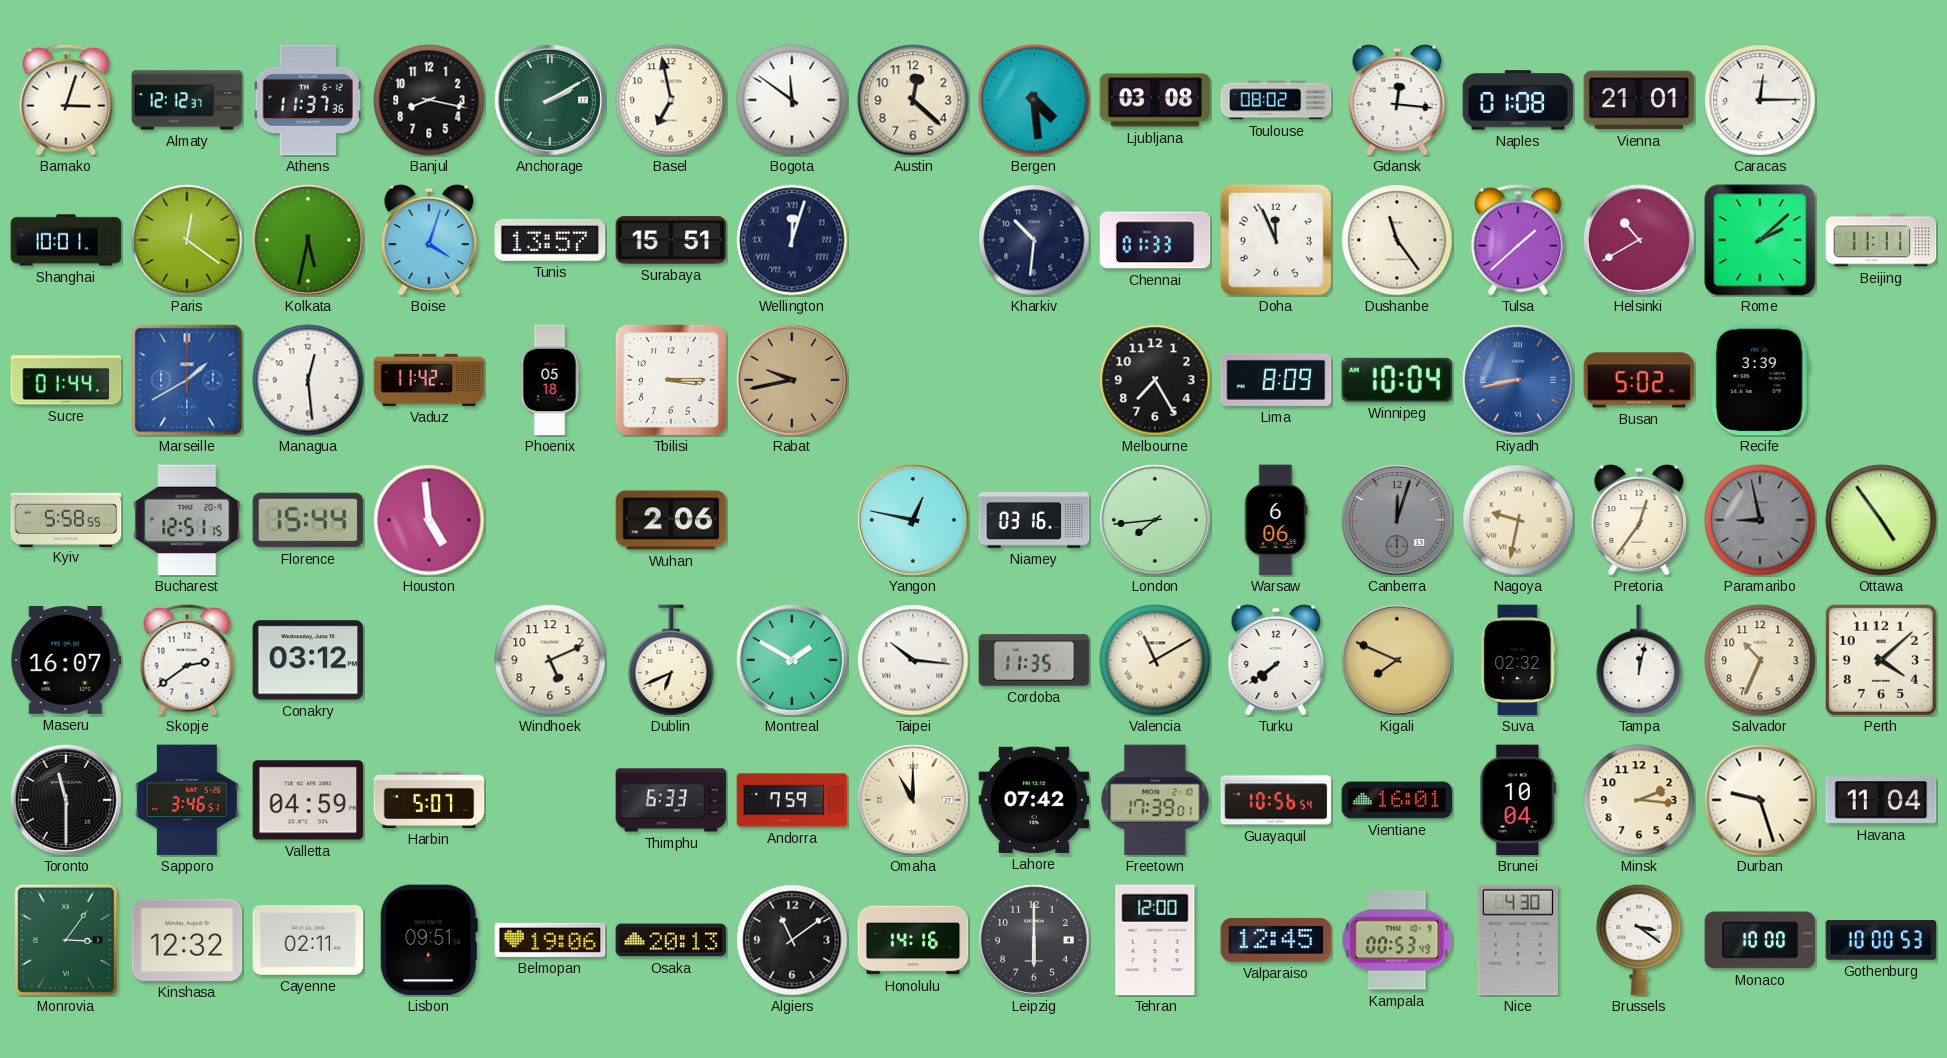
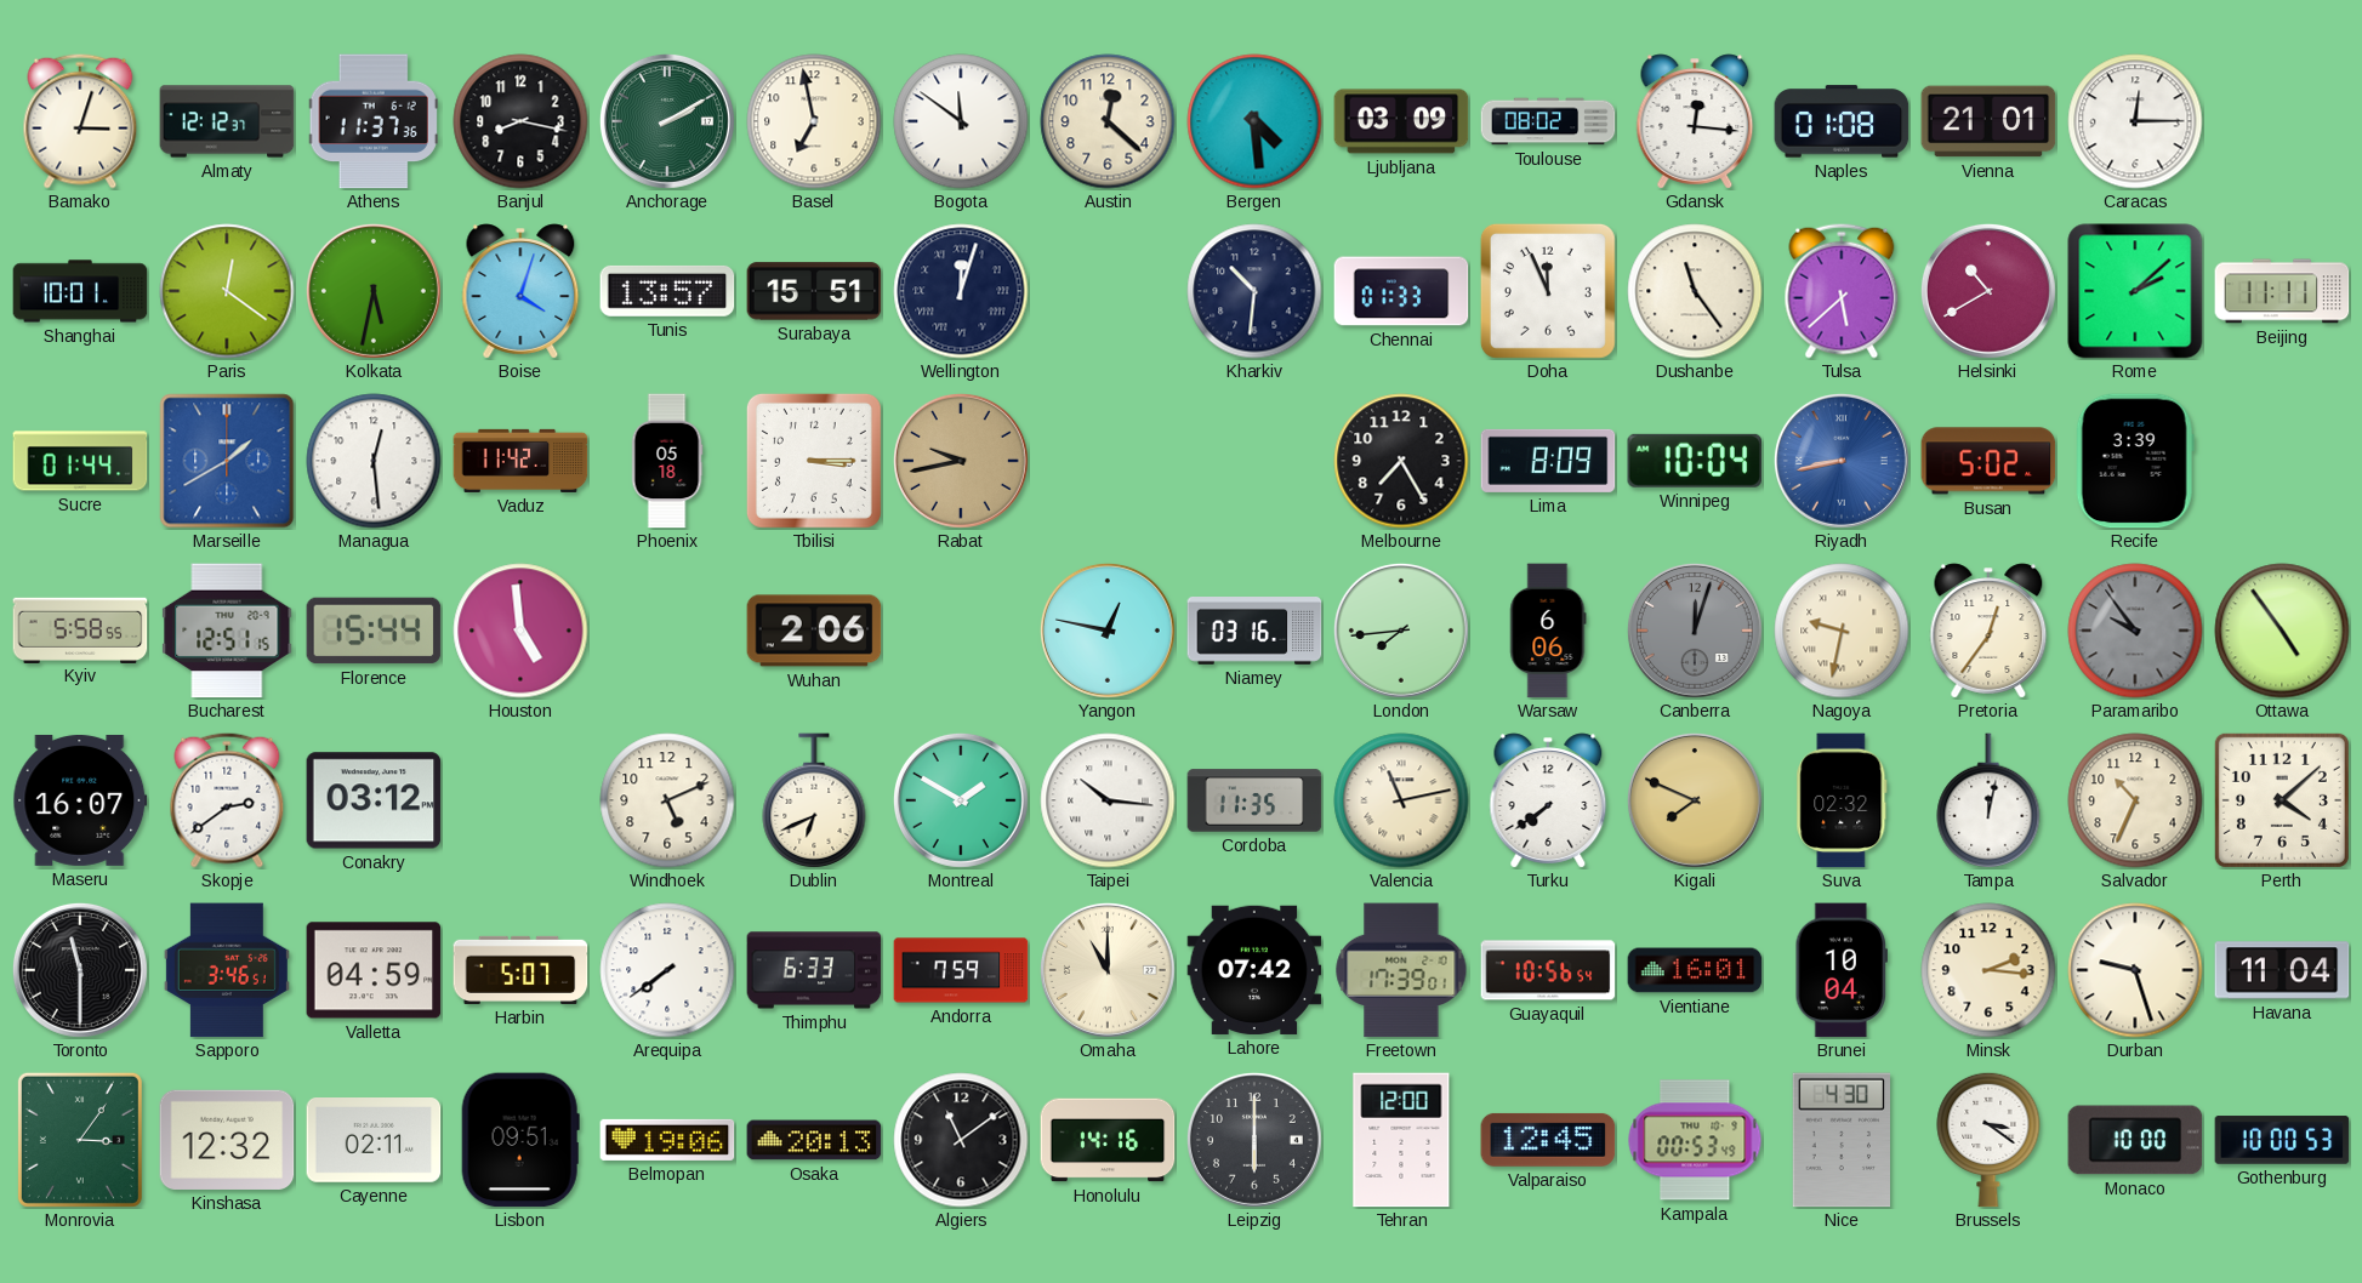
Ljubljana: 03:08 -> 03:09
Tulsa: 1:38 -> 5:38
Paramaribo: 8:58 -> 9:54
Valencia: 11:10 -> 11:13
Arequipa: none -> 7:39
